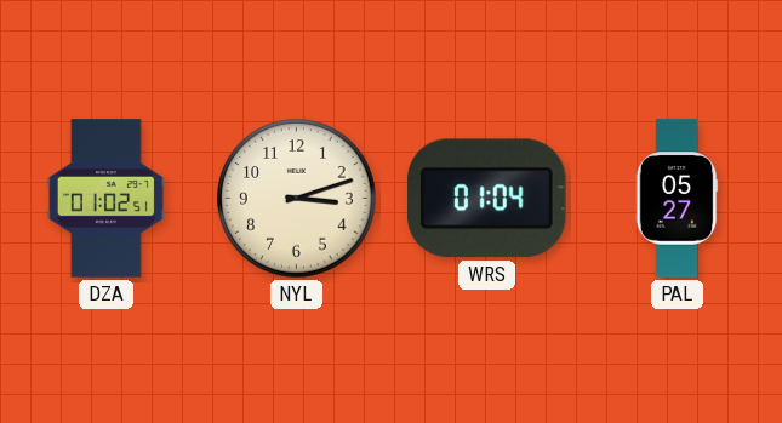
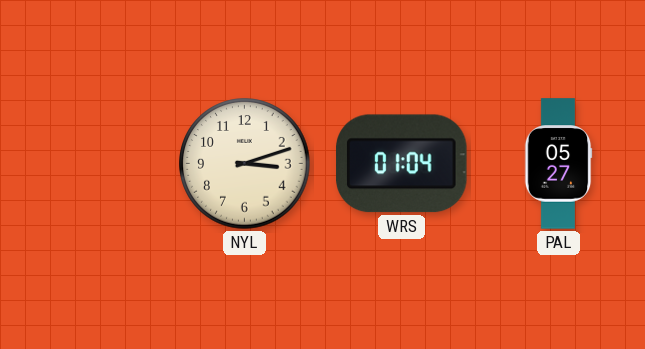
DZA: 01:02 -> none
